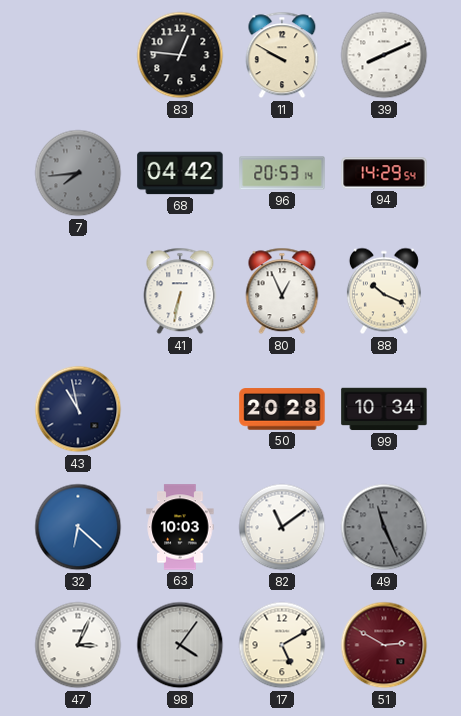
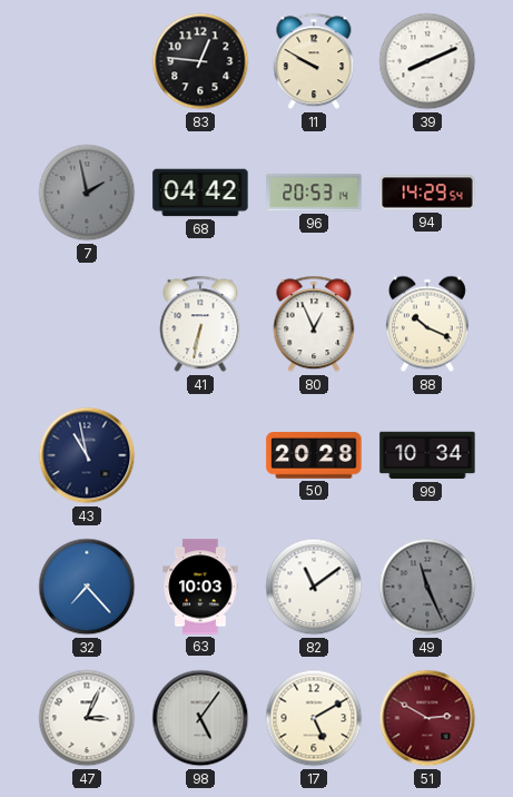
7: 7:44 -> 1:58
32: 6:22 -> 7:23
98: 4:06 -> 5:06
